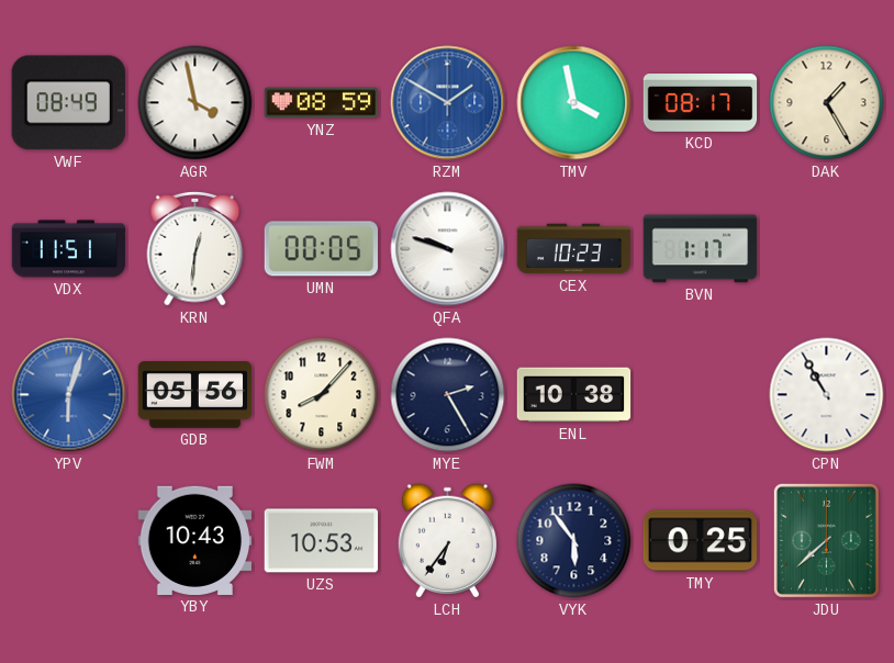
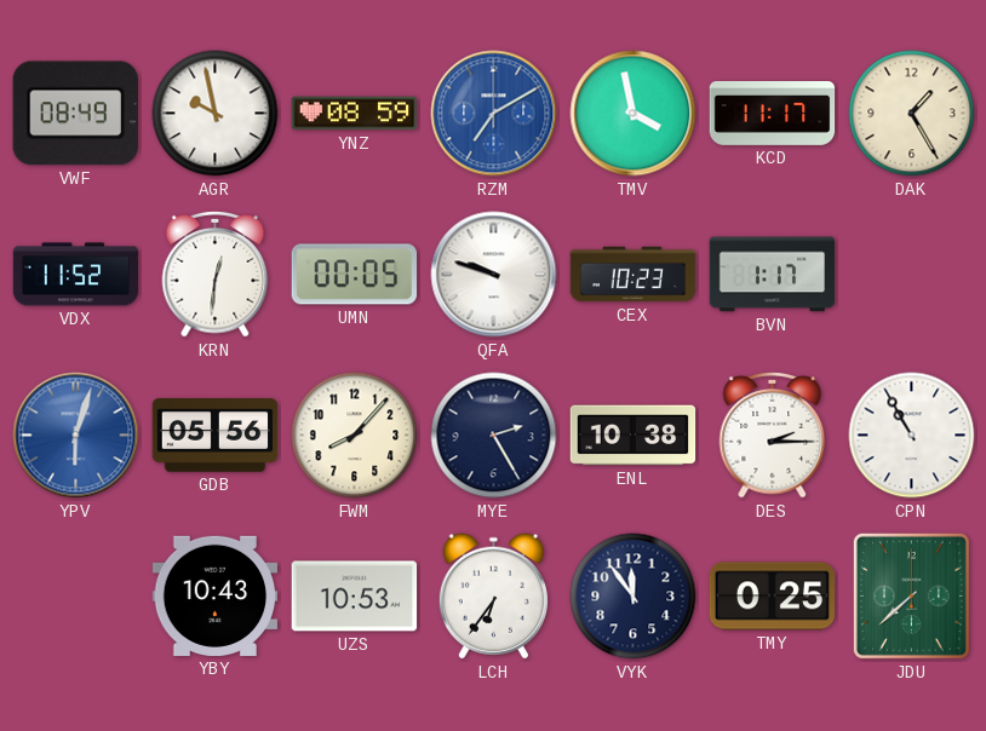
AGR: 3:58 -> 9:58
RZM: 1:50 -> 7:10
KCD: 08:17 -> 11:17
VDX: 11:51 -> 11:52
DES: none -> 2:15
VYK: 5:54 -> 11:54
